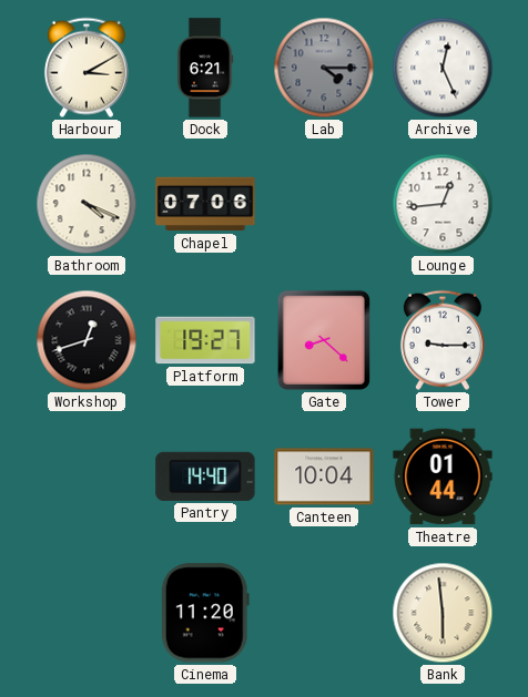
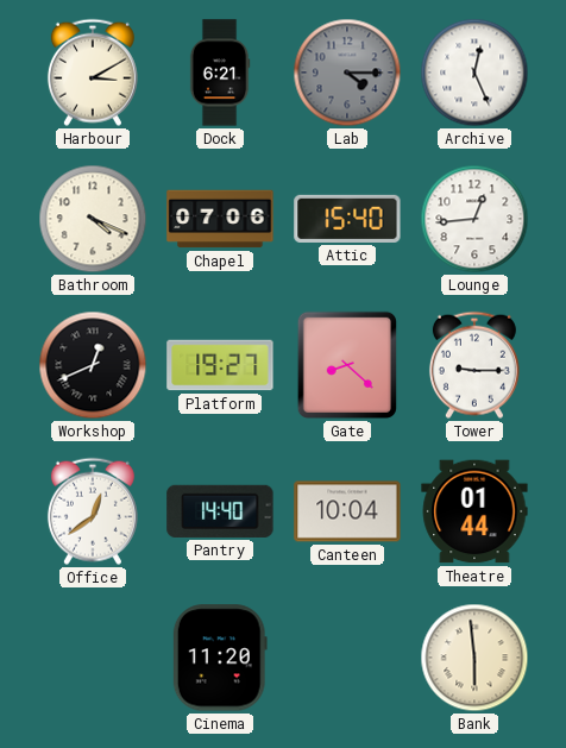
Attic: none -> 15:40
Workshop: 12:42 -> 12:41
Office: none -> 12:39
